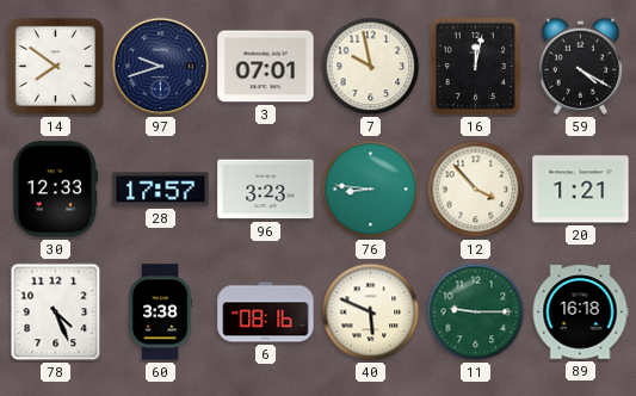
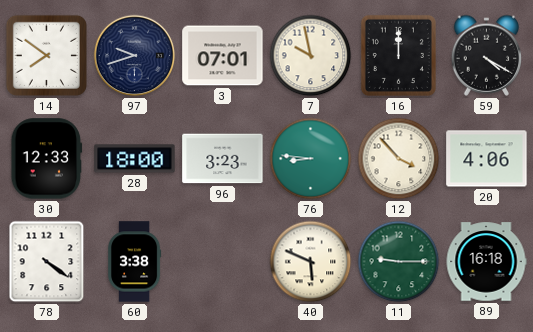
16: 12:02 -> 12:00
28: 17:57 -> 18:00
20: 1:21 -> 4:06
78: 4:26 -> 4:21
6: 08:16 -> none
